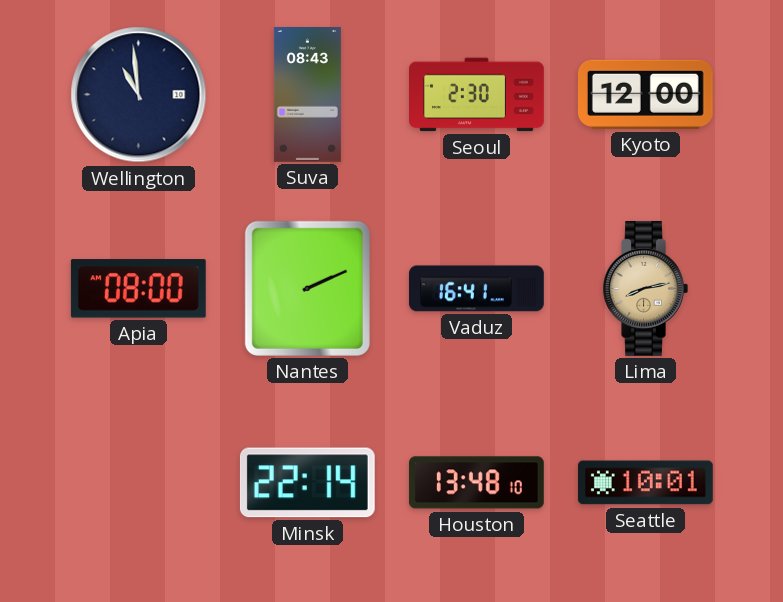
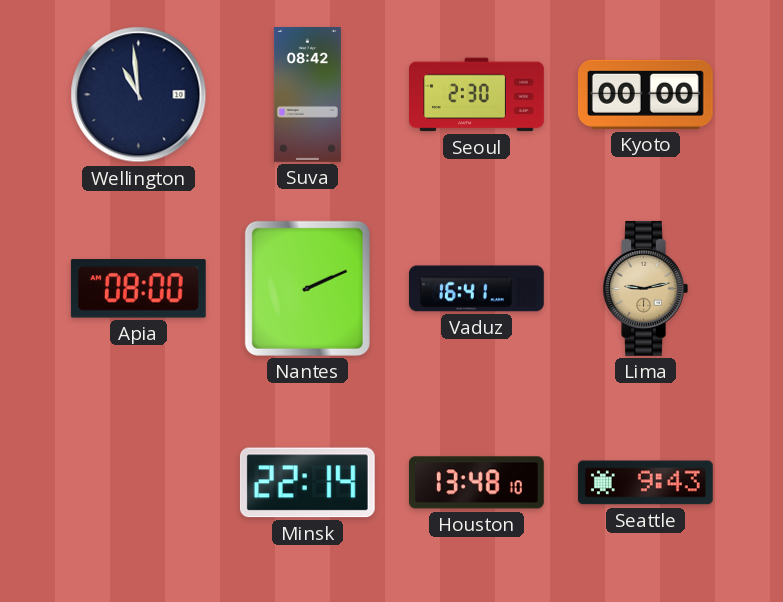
Suva: 08:43 -> 08:42
Kyoto: 12:00 -> 00:00
Lima: 8:13 -> 9:13
Seattle: 10:01 -> 9:43
